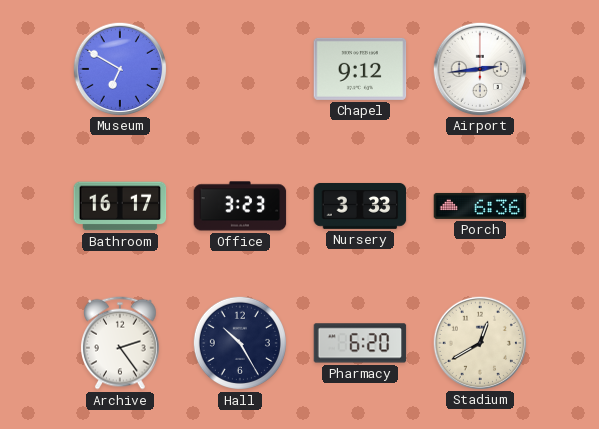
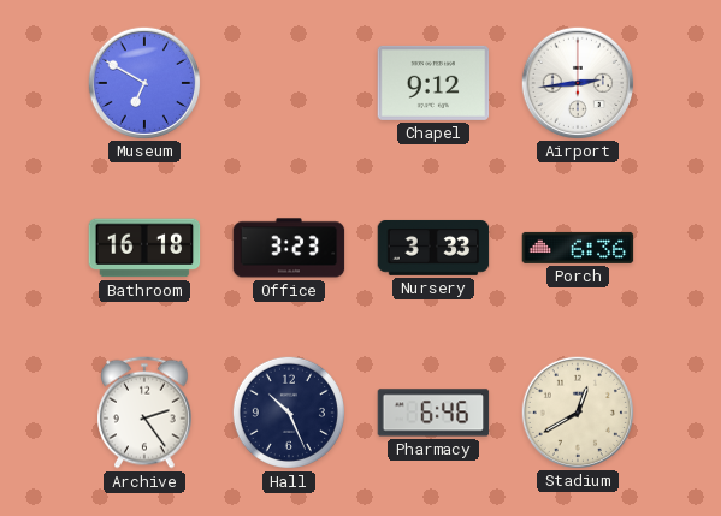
Bathroom: 16:17 -> 16:18
Hall: 10:25 -> 10:26
Pharmacy: 6:20 -> 6:46
